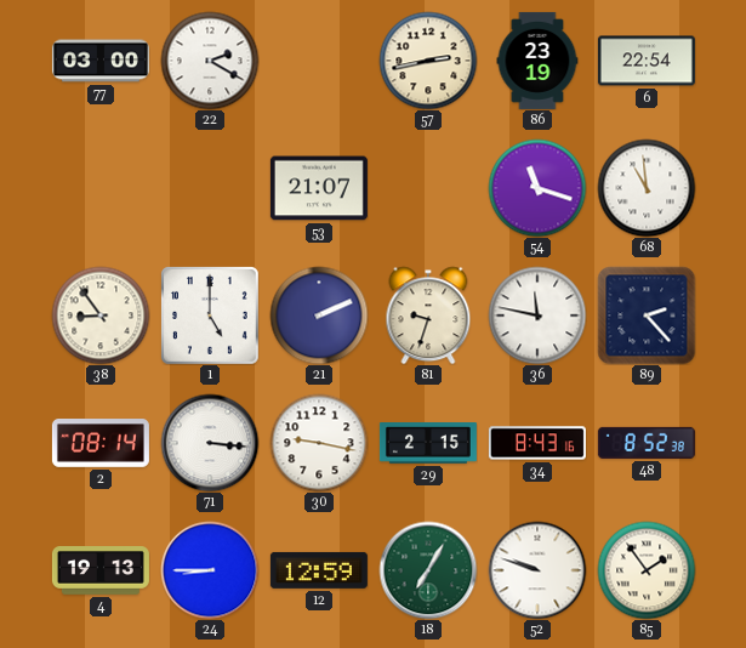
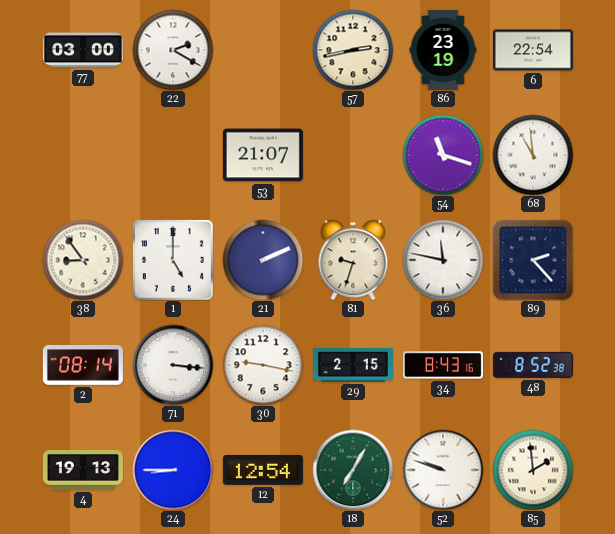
12: 12:59 -> 12:54
85: 1:54 -> 1:59
